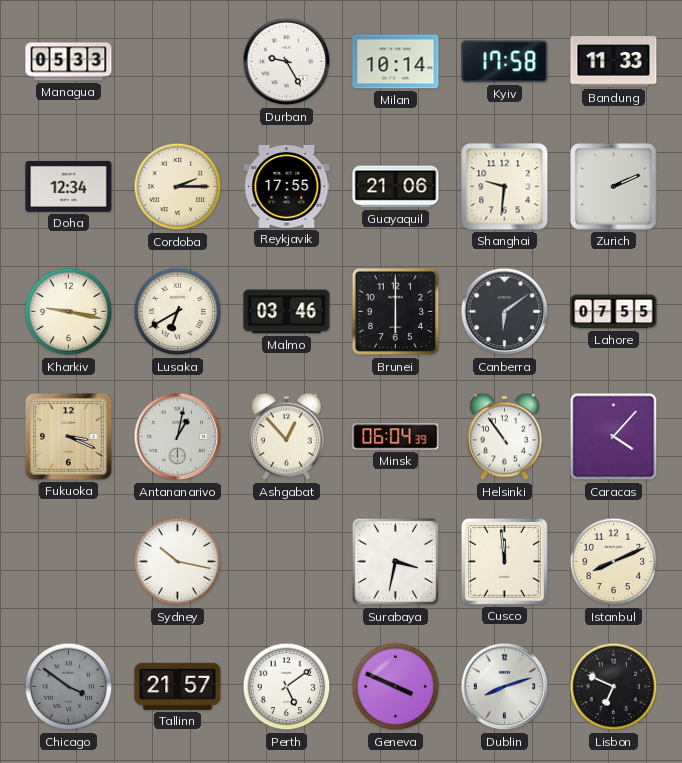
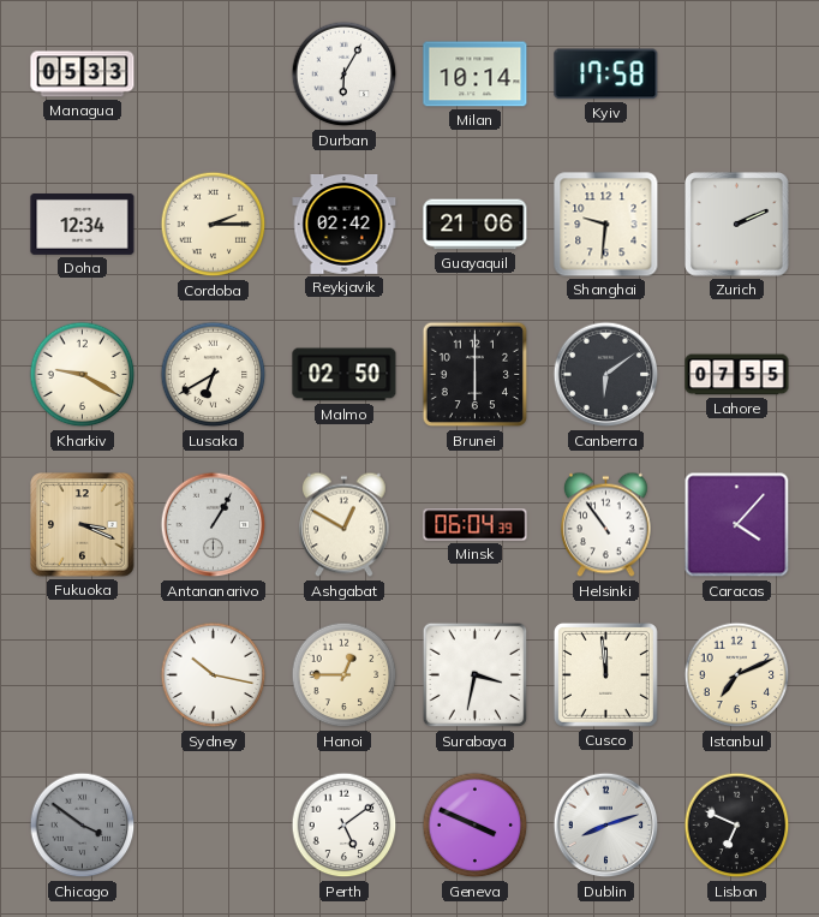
Durban: 9:25 -> 6:05
Bandung: 11:33 -> none
Reykjavik: 17:55 -> 02:42
Kharkiv: 9:17 -> 9:20
Malmo: 03:46 -> 02:50
Antananarivo: 1:02 -> 1:05
Ashgabat: 12:53 -> 12:50
Hanoi: none -> 12:45
Istanbul: 8:11 -> 7:11
Tallinn: 21:57 -> none
